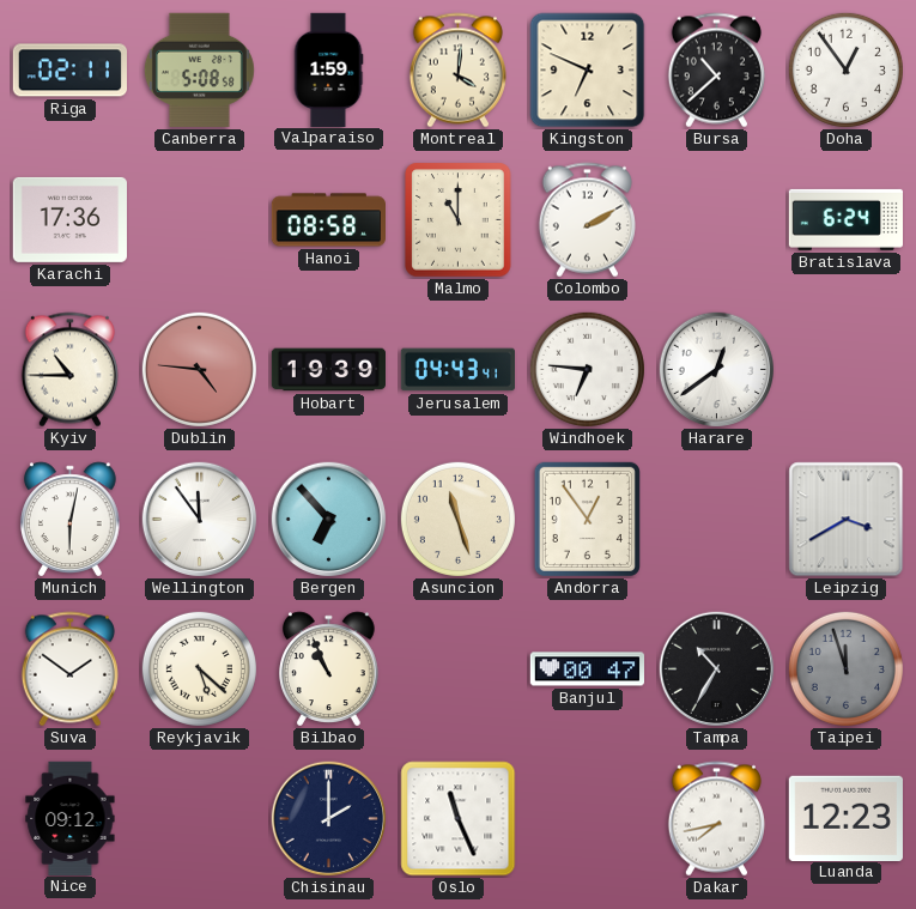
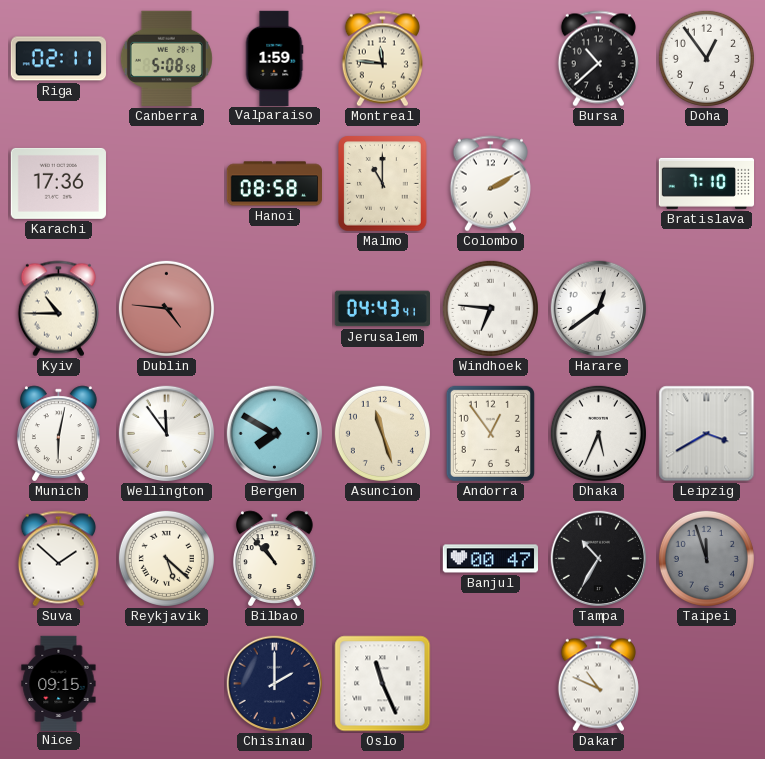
Montreal: 4:01 -> 11:46
Kingston: 6:49 -> none
Bratislava: 6:24 -> 7:10
Hobart: 19:39 -> none
Bergen: 6:53 -> 7:50
Dhaka: none -> 5:34
Suva: 1:51 -> 1:52
Bilbao: 10:56 -> 10:53
Nice: 09:12 -> 09:15
Dakar: 7:43 -> 10:49
Luanda: 12:23 -> none
